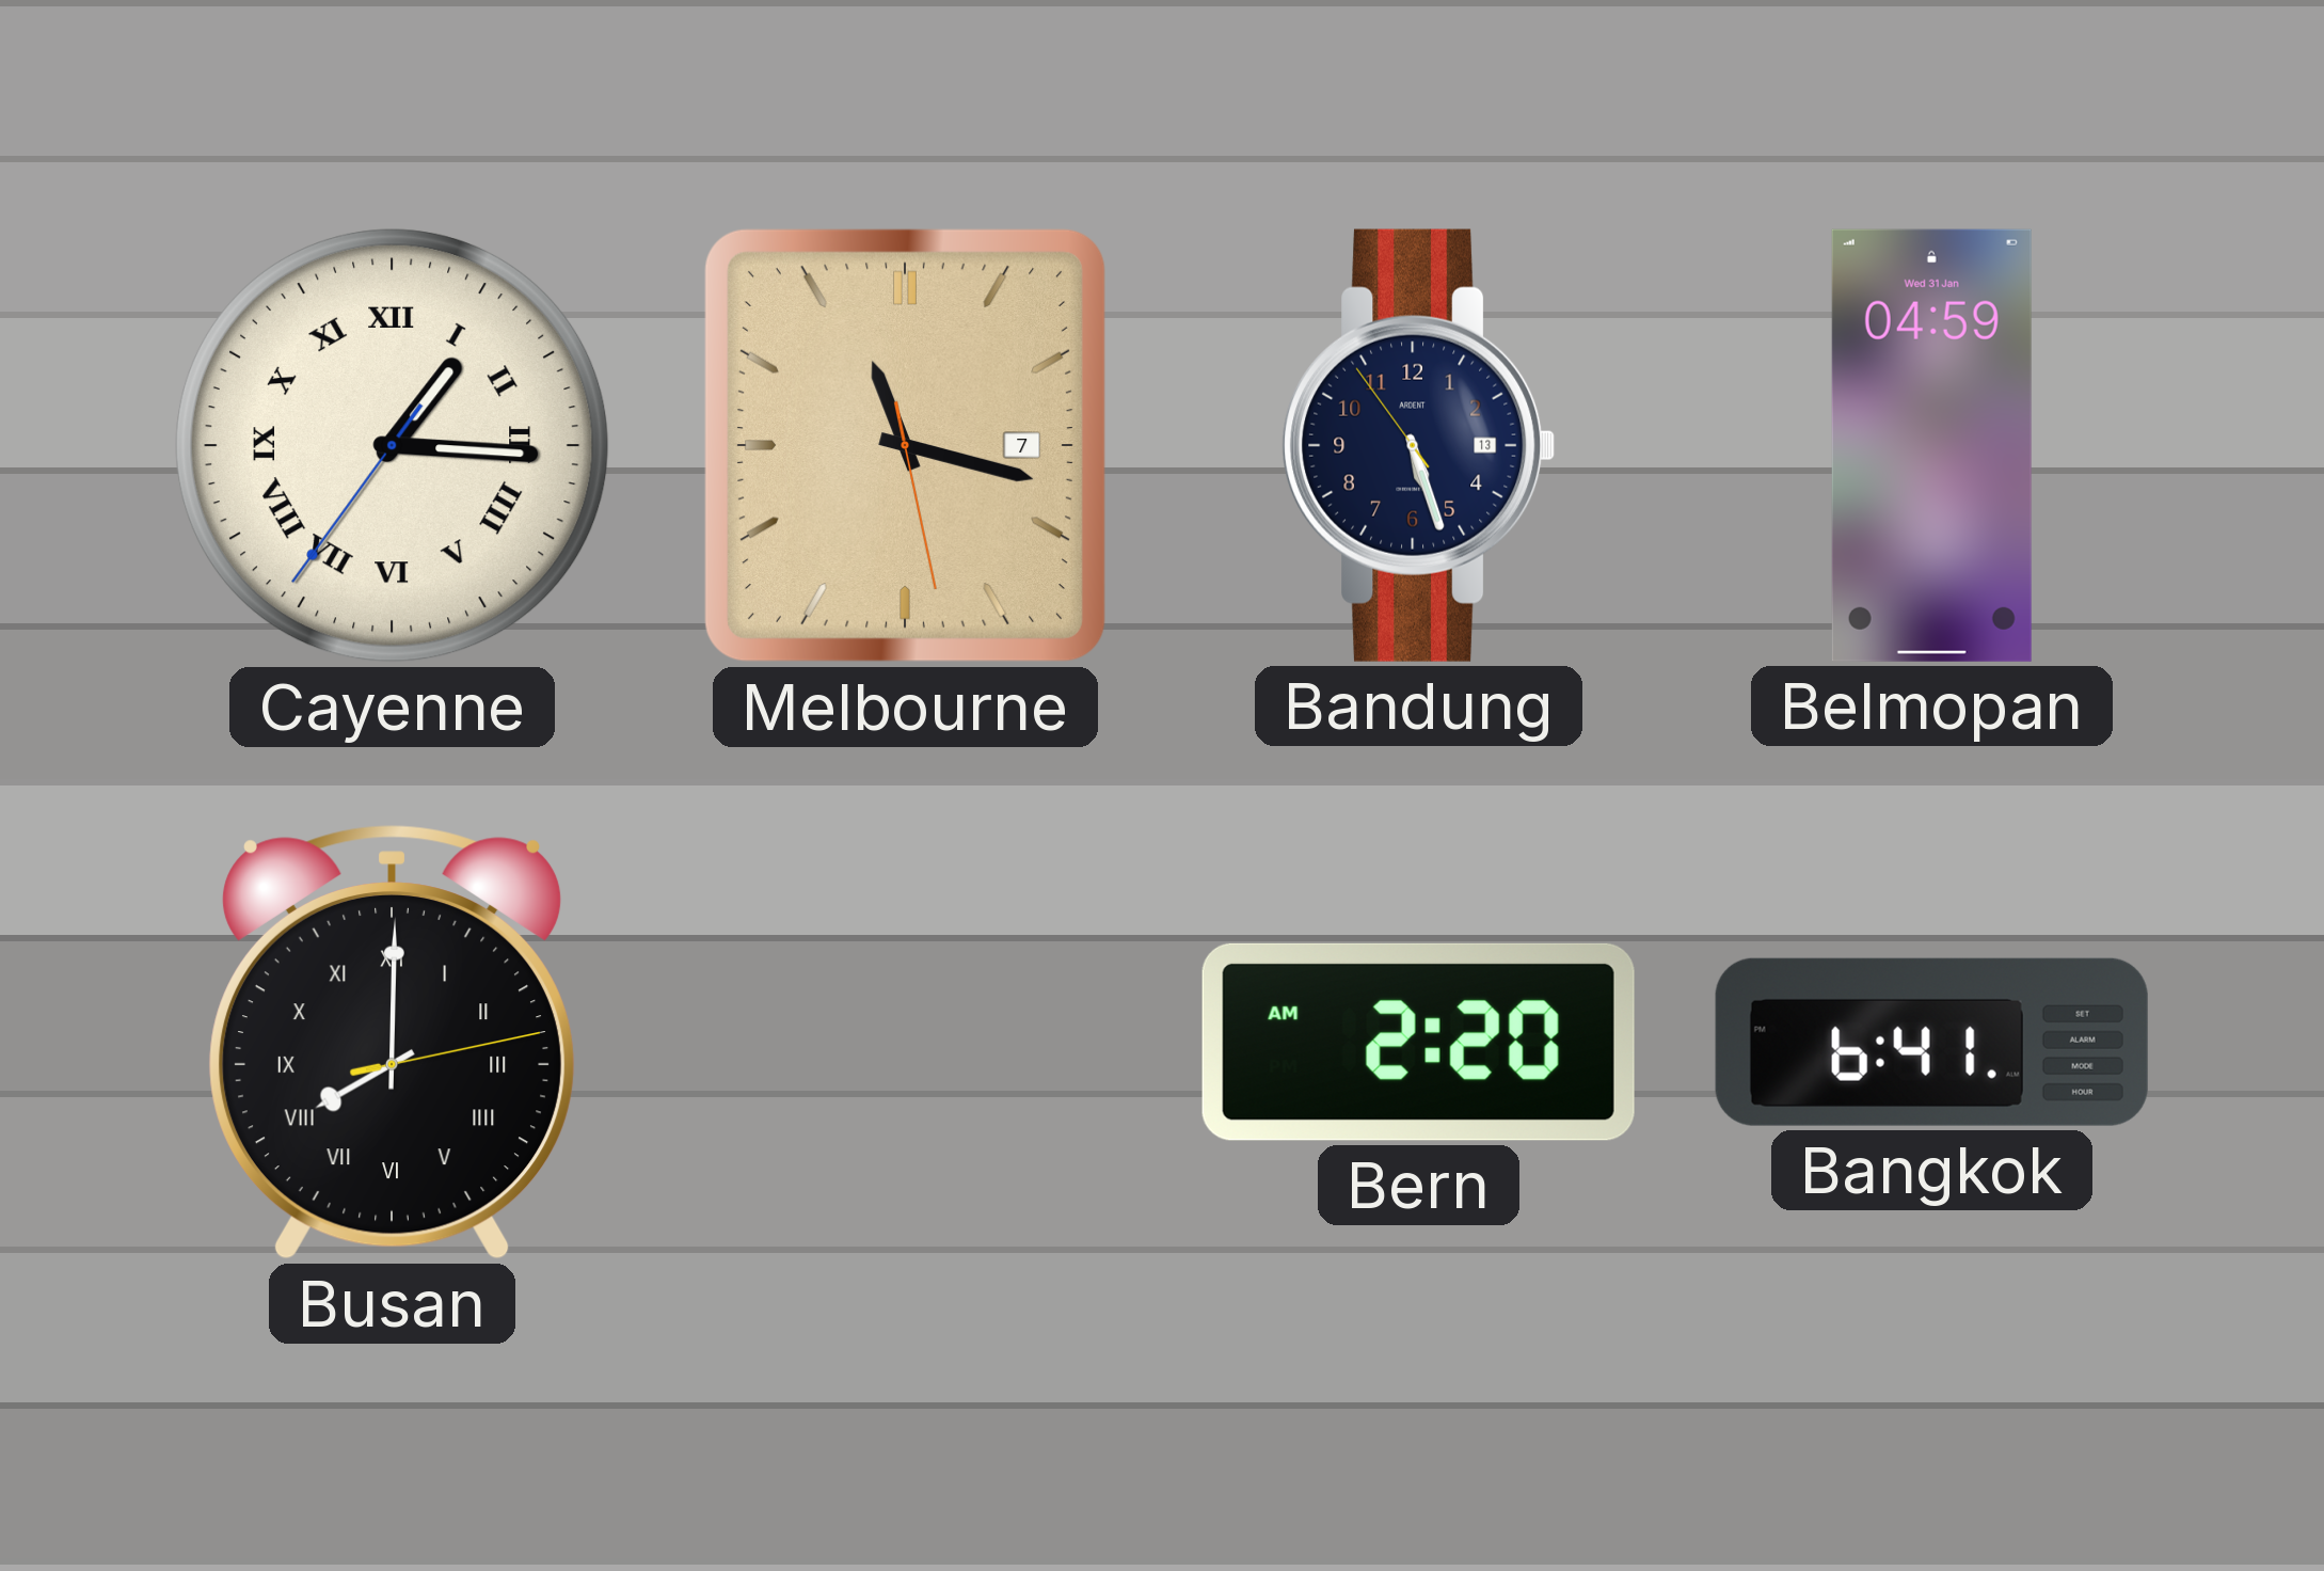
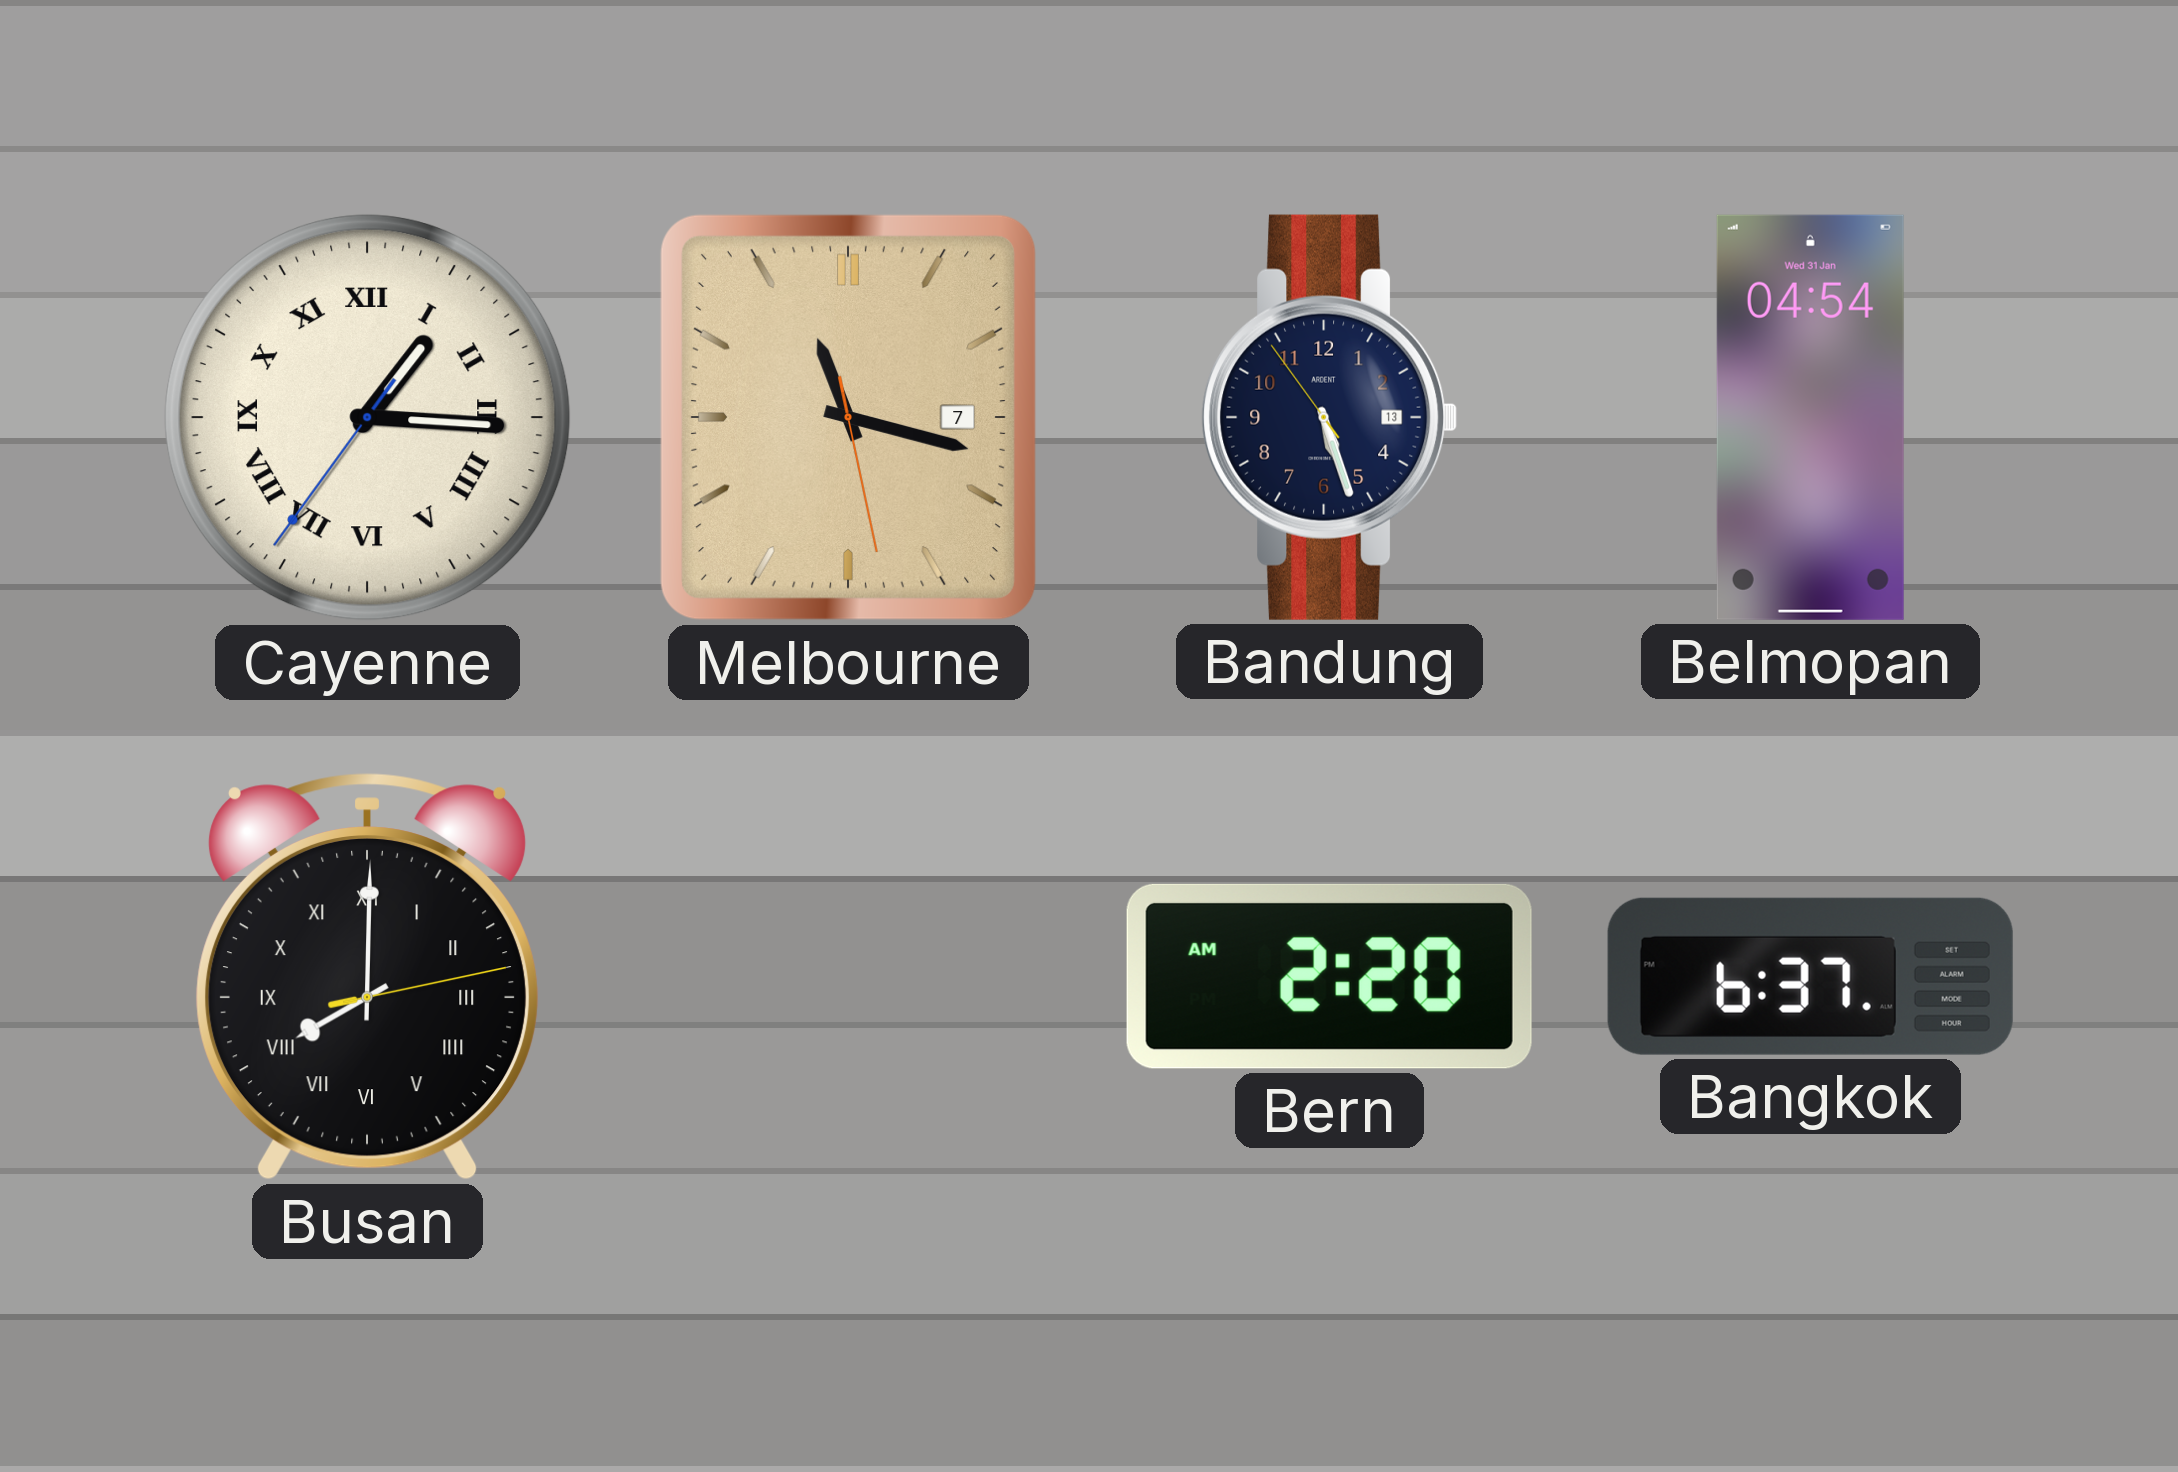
Belmopan: 04:59 -> 04:54
Bangkok: 6:41 -> 6:37
